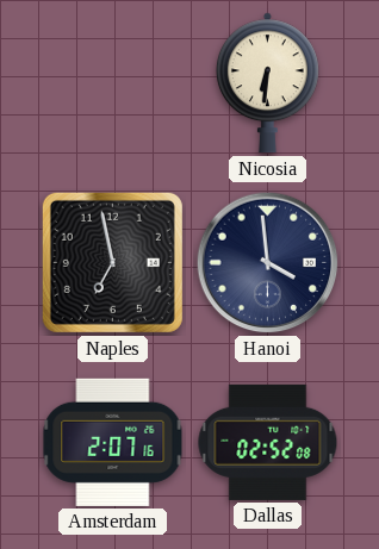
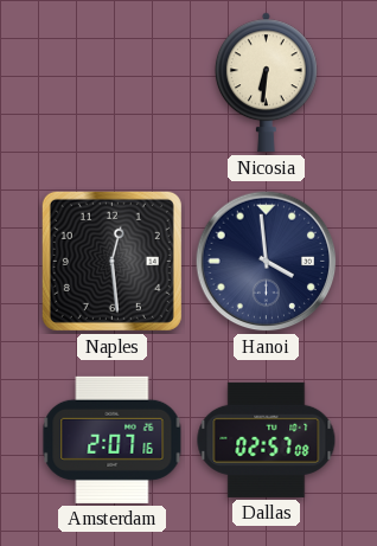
Naples: 6:58 -> 12:29
Dallas: 02:52 -> 02:57
